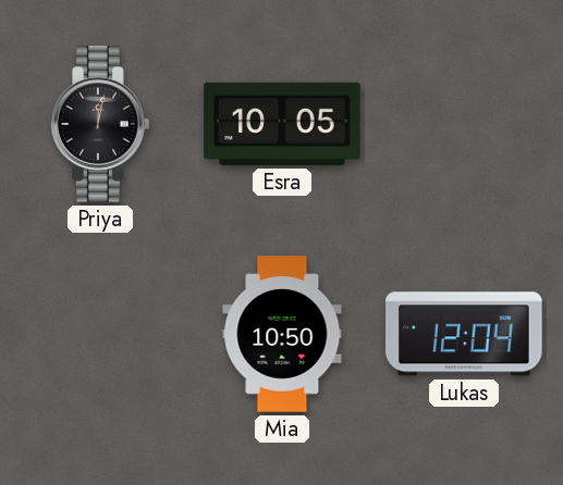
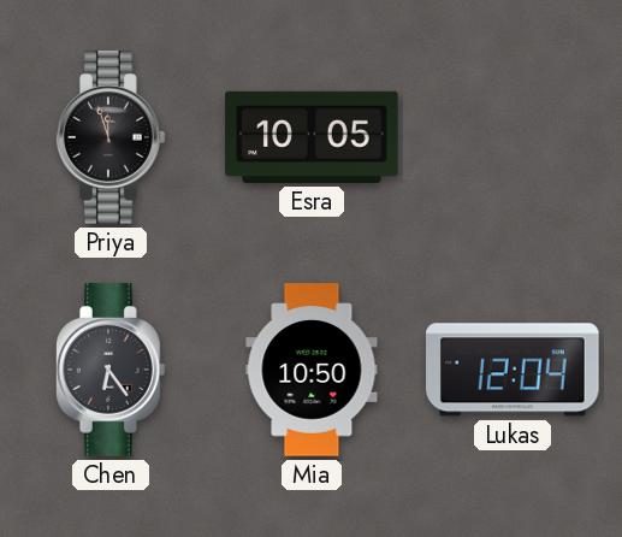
Priya: 12:02 -> 11:57
Chen: none -> 6:24
